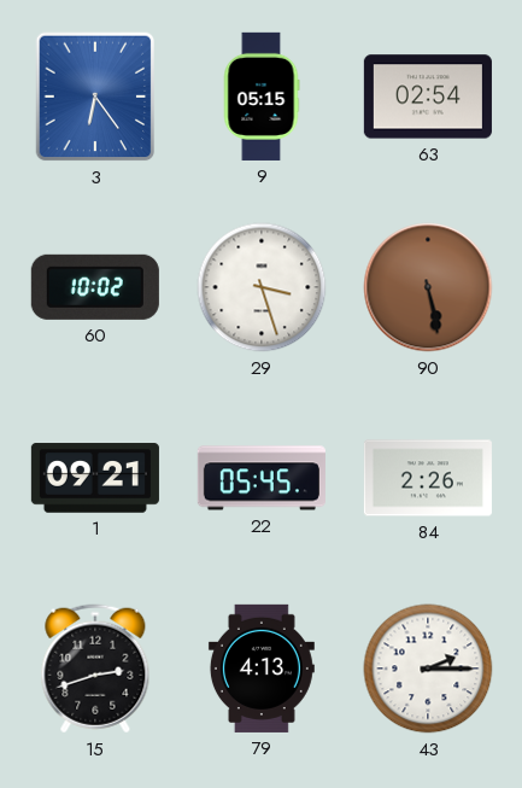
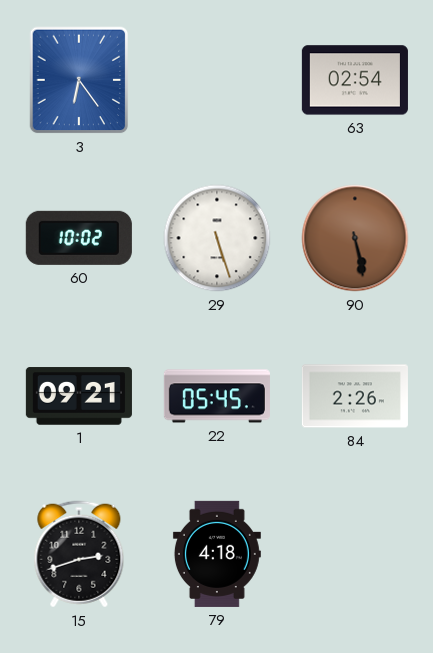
9: 05:15 -> none
29: 3:27 -> 5:27
79: 4:13 -> 4:18
43: 2:15 -> none
